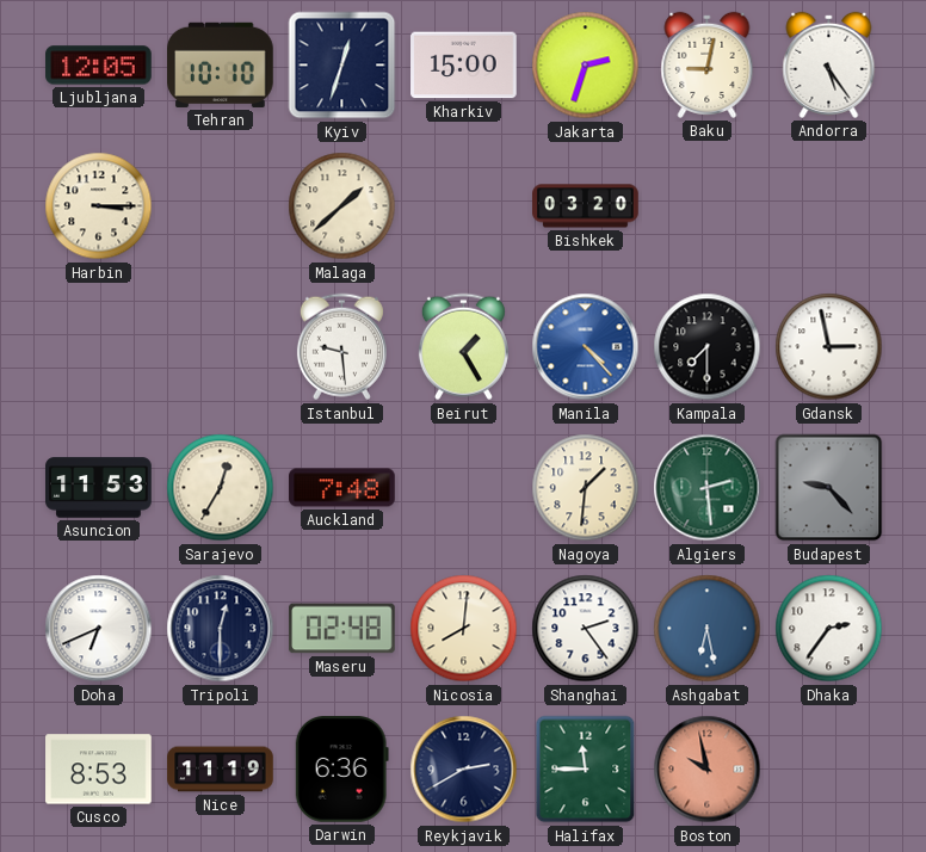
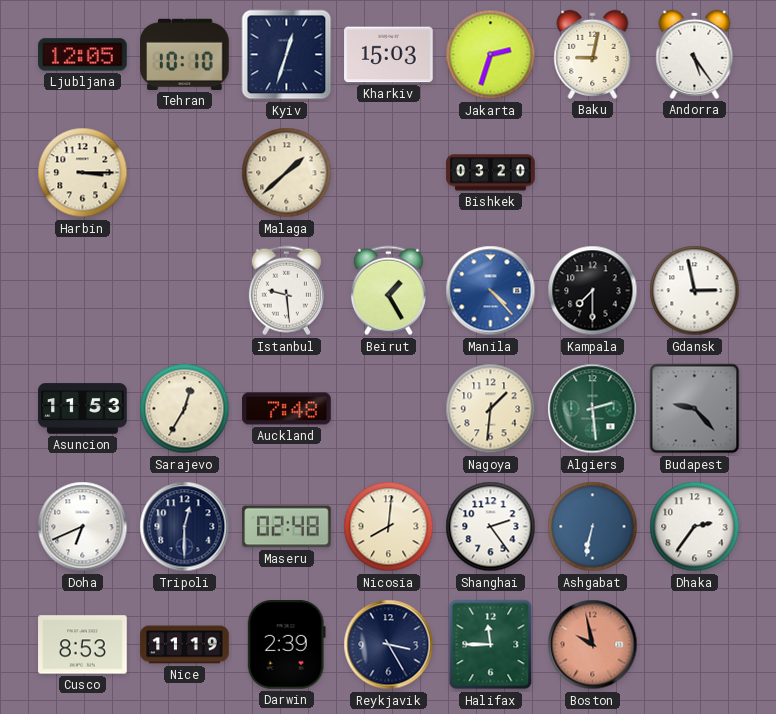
Kharkiv: 15:00 -> 15:03
Ashgabat: 6:28 -> 6:32
Darwin: 6:36 -> 2:39
Reykjavik: 2:40 -> 3:25
